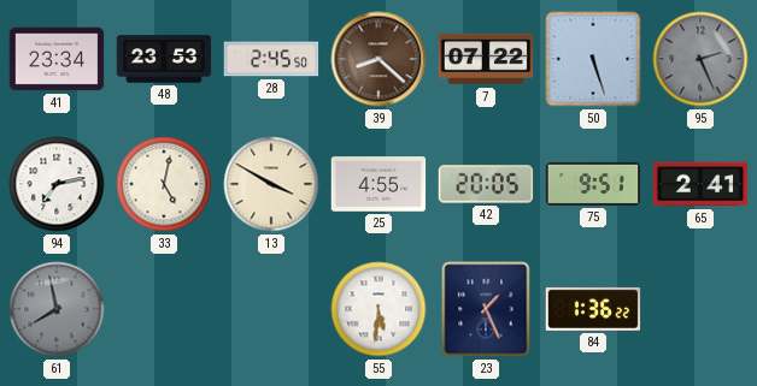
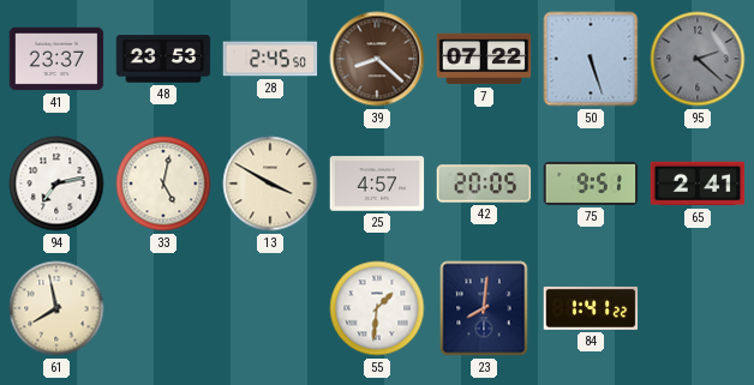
41: 23:34 -> 23:37
95: 2:26 -> 2:22
25: 4:55 -> 4:57
61 dial: grey -> cream
55: 5:31 -> 1:31
23: 1:26 -> 8:01
84: 1:36 -> 1:41
